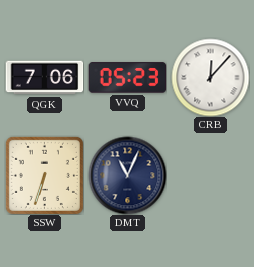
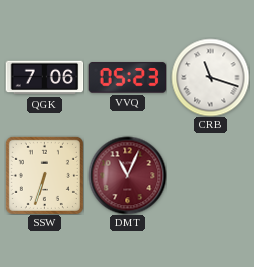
CRB: 12:07 -> 11:18
DMT dial: navy -> burgundy
